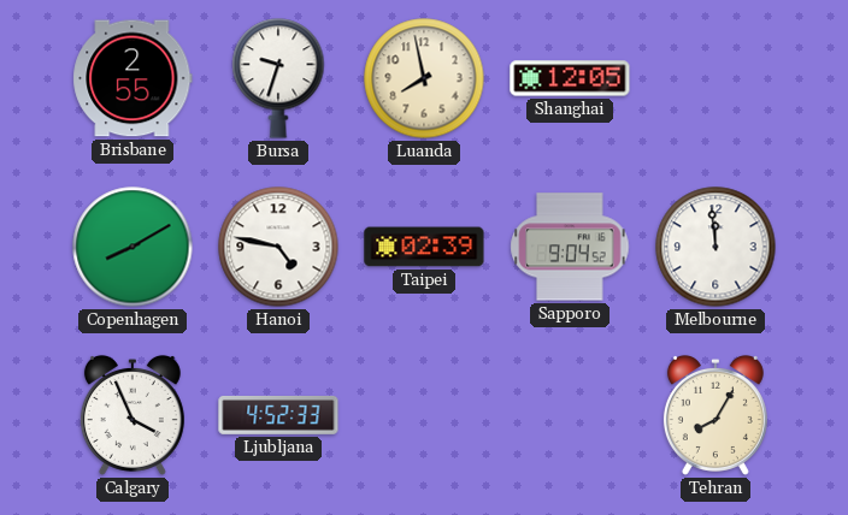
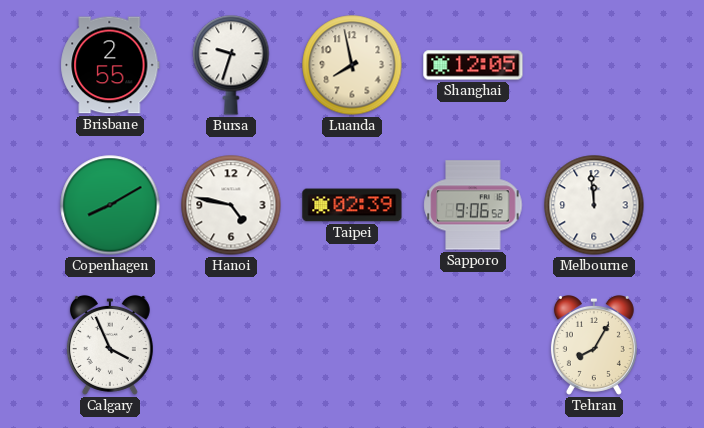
Sapporo: 9:04 -> 9:06
Ljubljana: 4:52 -> none
